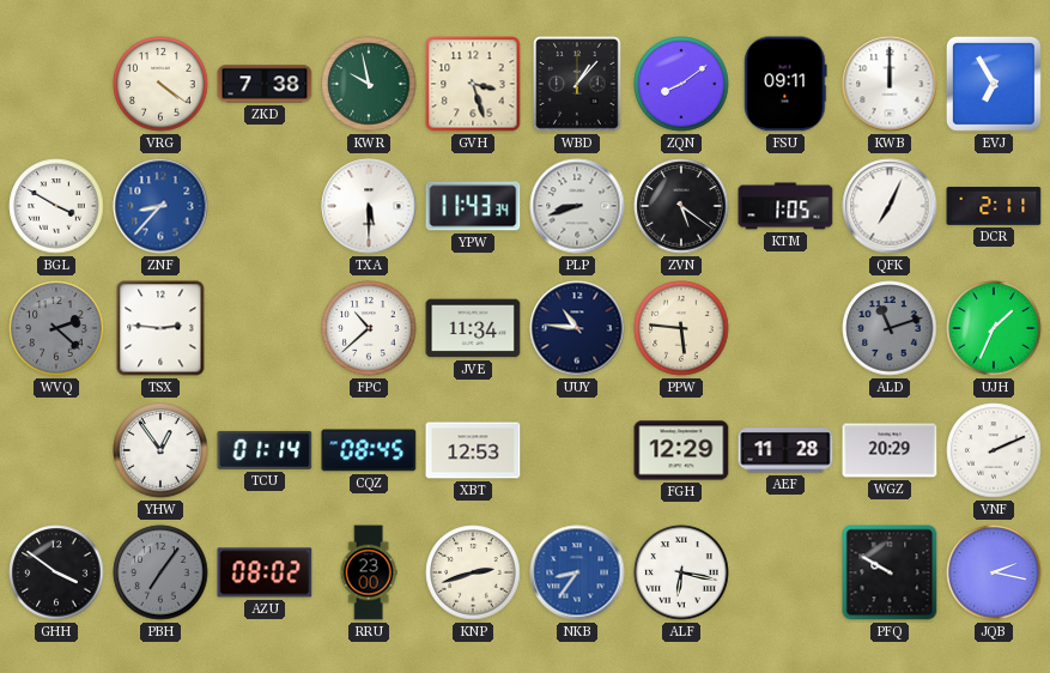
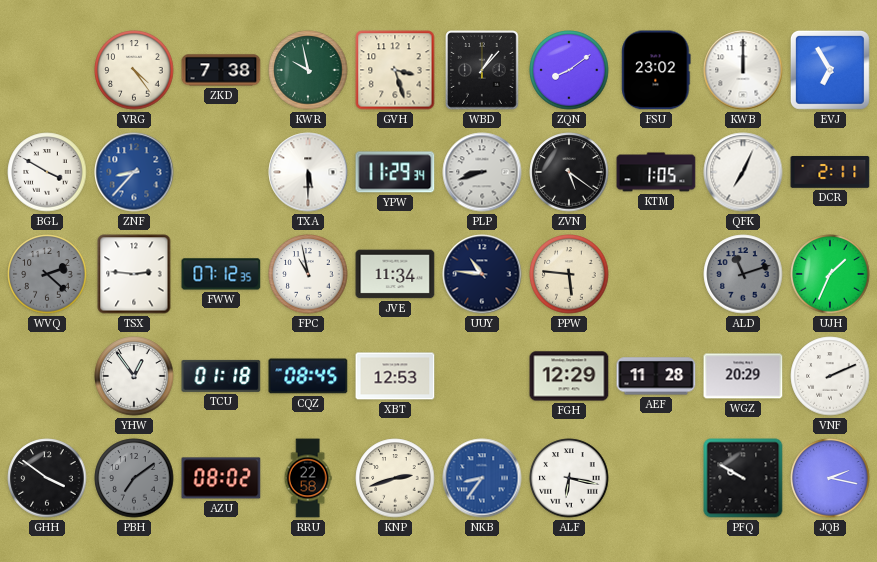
VRG: 4:21 -> 4:24
FSU: 09:11 -> 23:02
YPW: 11:43 -> 11:29
FWW: none -> 07:12
FPC: 10:38 -> 10:58
TCU: 01:14 -> 01:18
PBH: 7:06 -> 7:09
RRU: 23:00 -> 22:58
